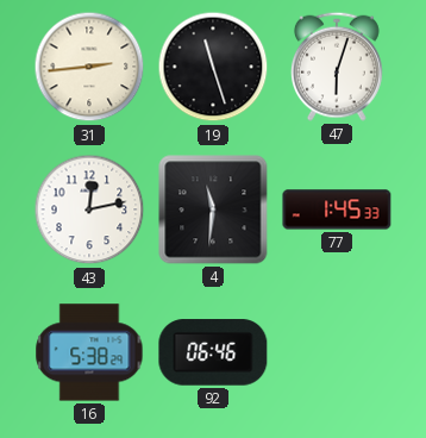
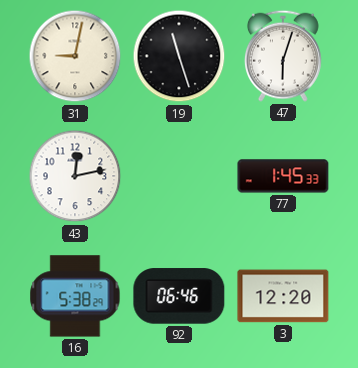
31: 2:44 -> 9:02
4: 11:31 -> none
3: none -> 12:20
